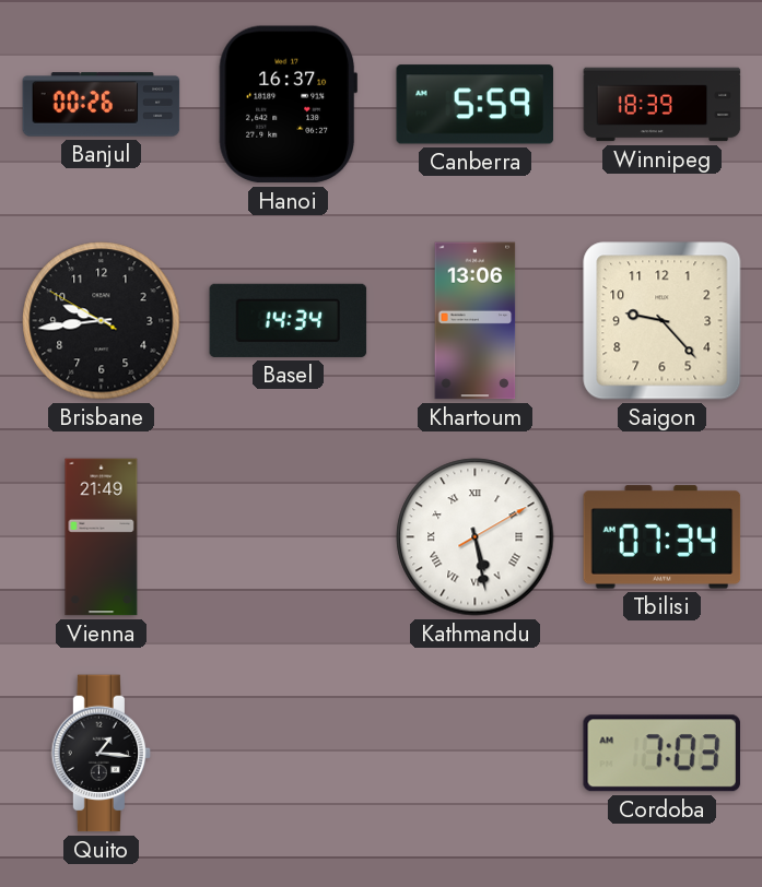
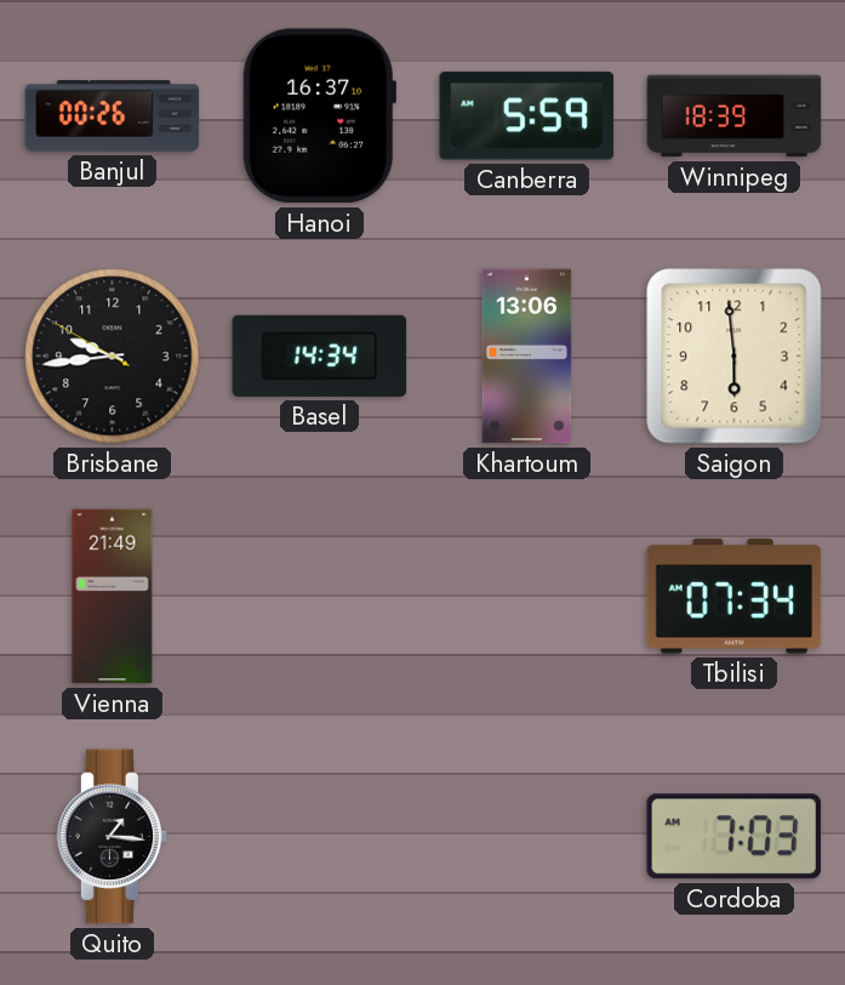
Saigon: 9:23 -> 5:59
Kathmandu: 5:28 -> none
